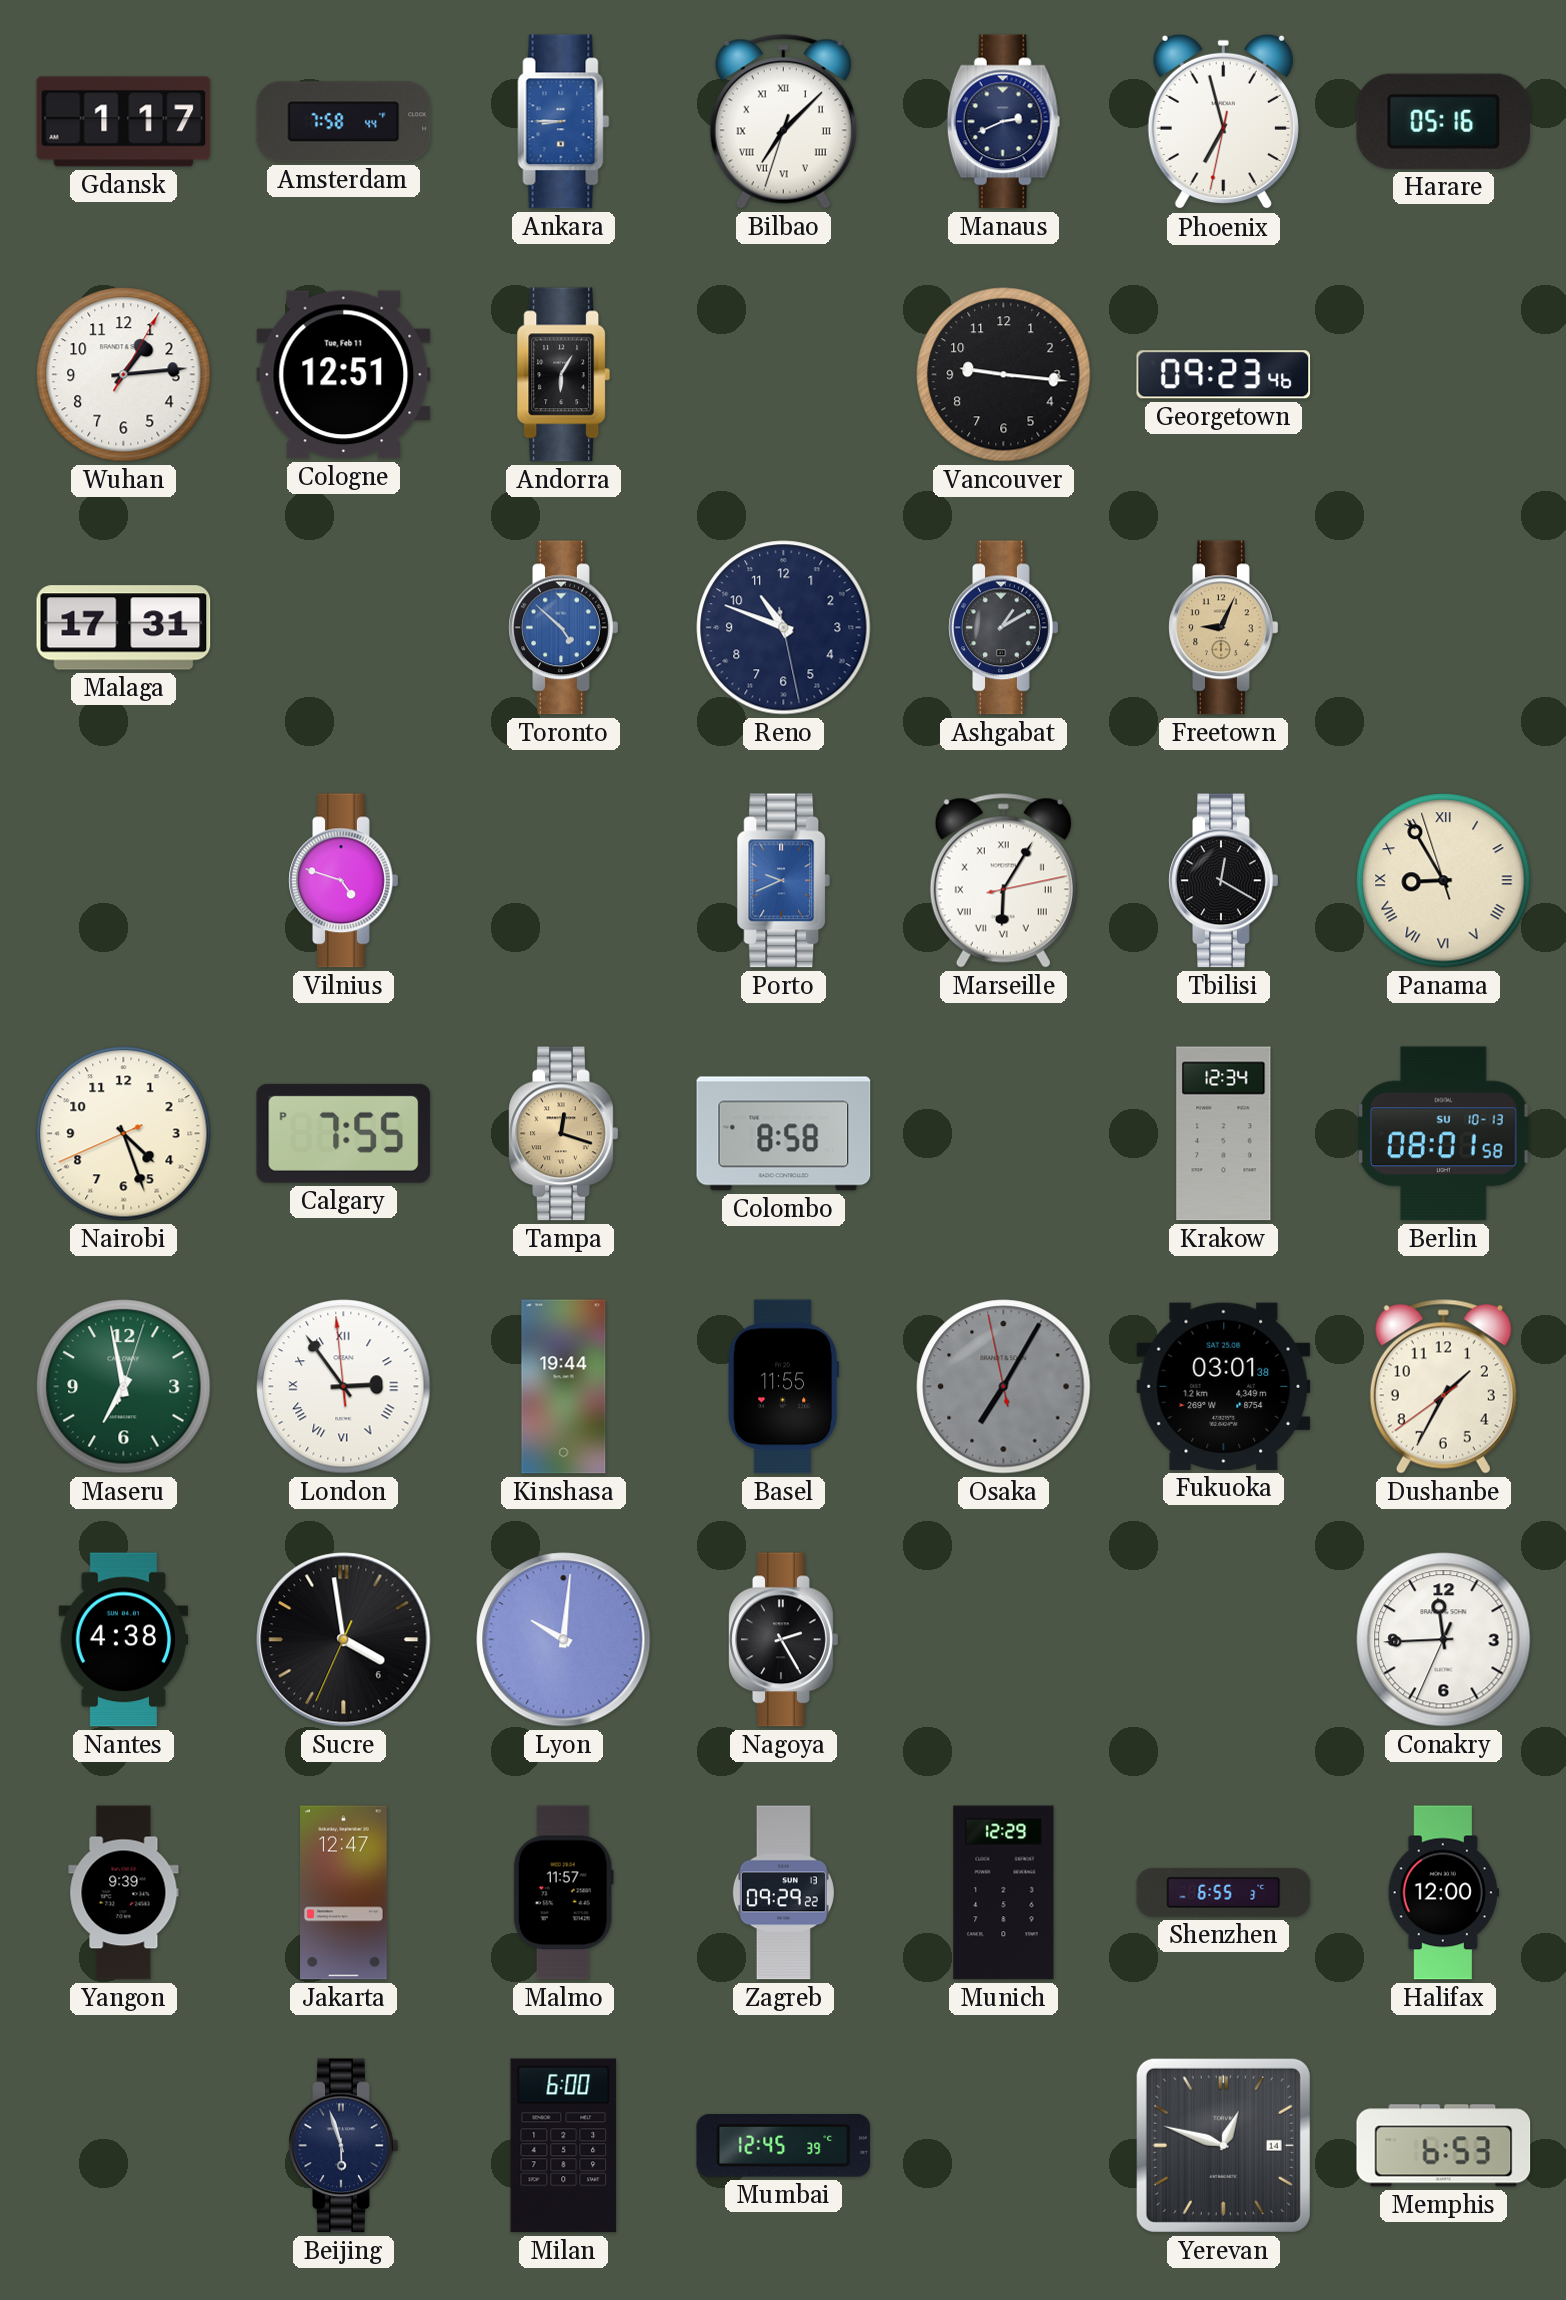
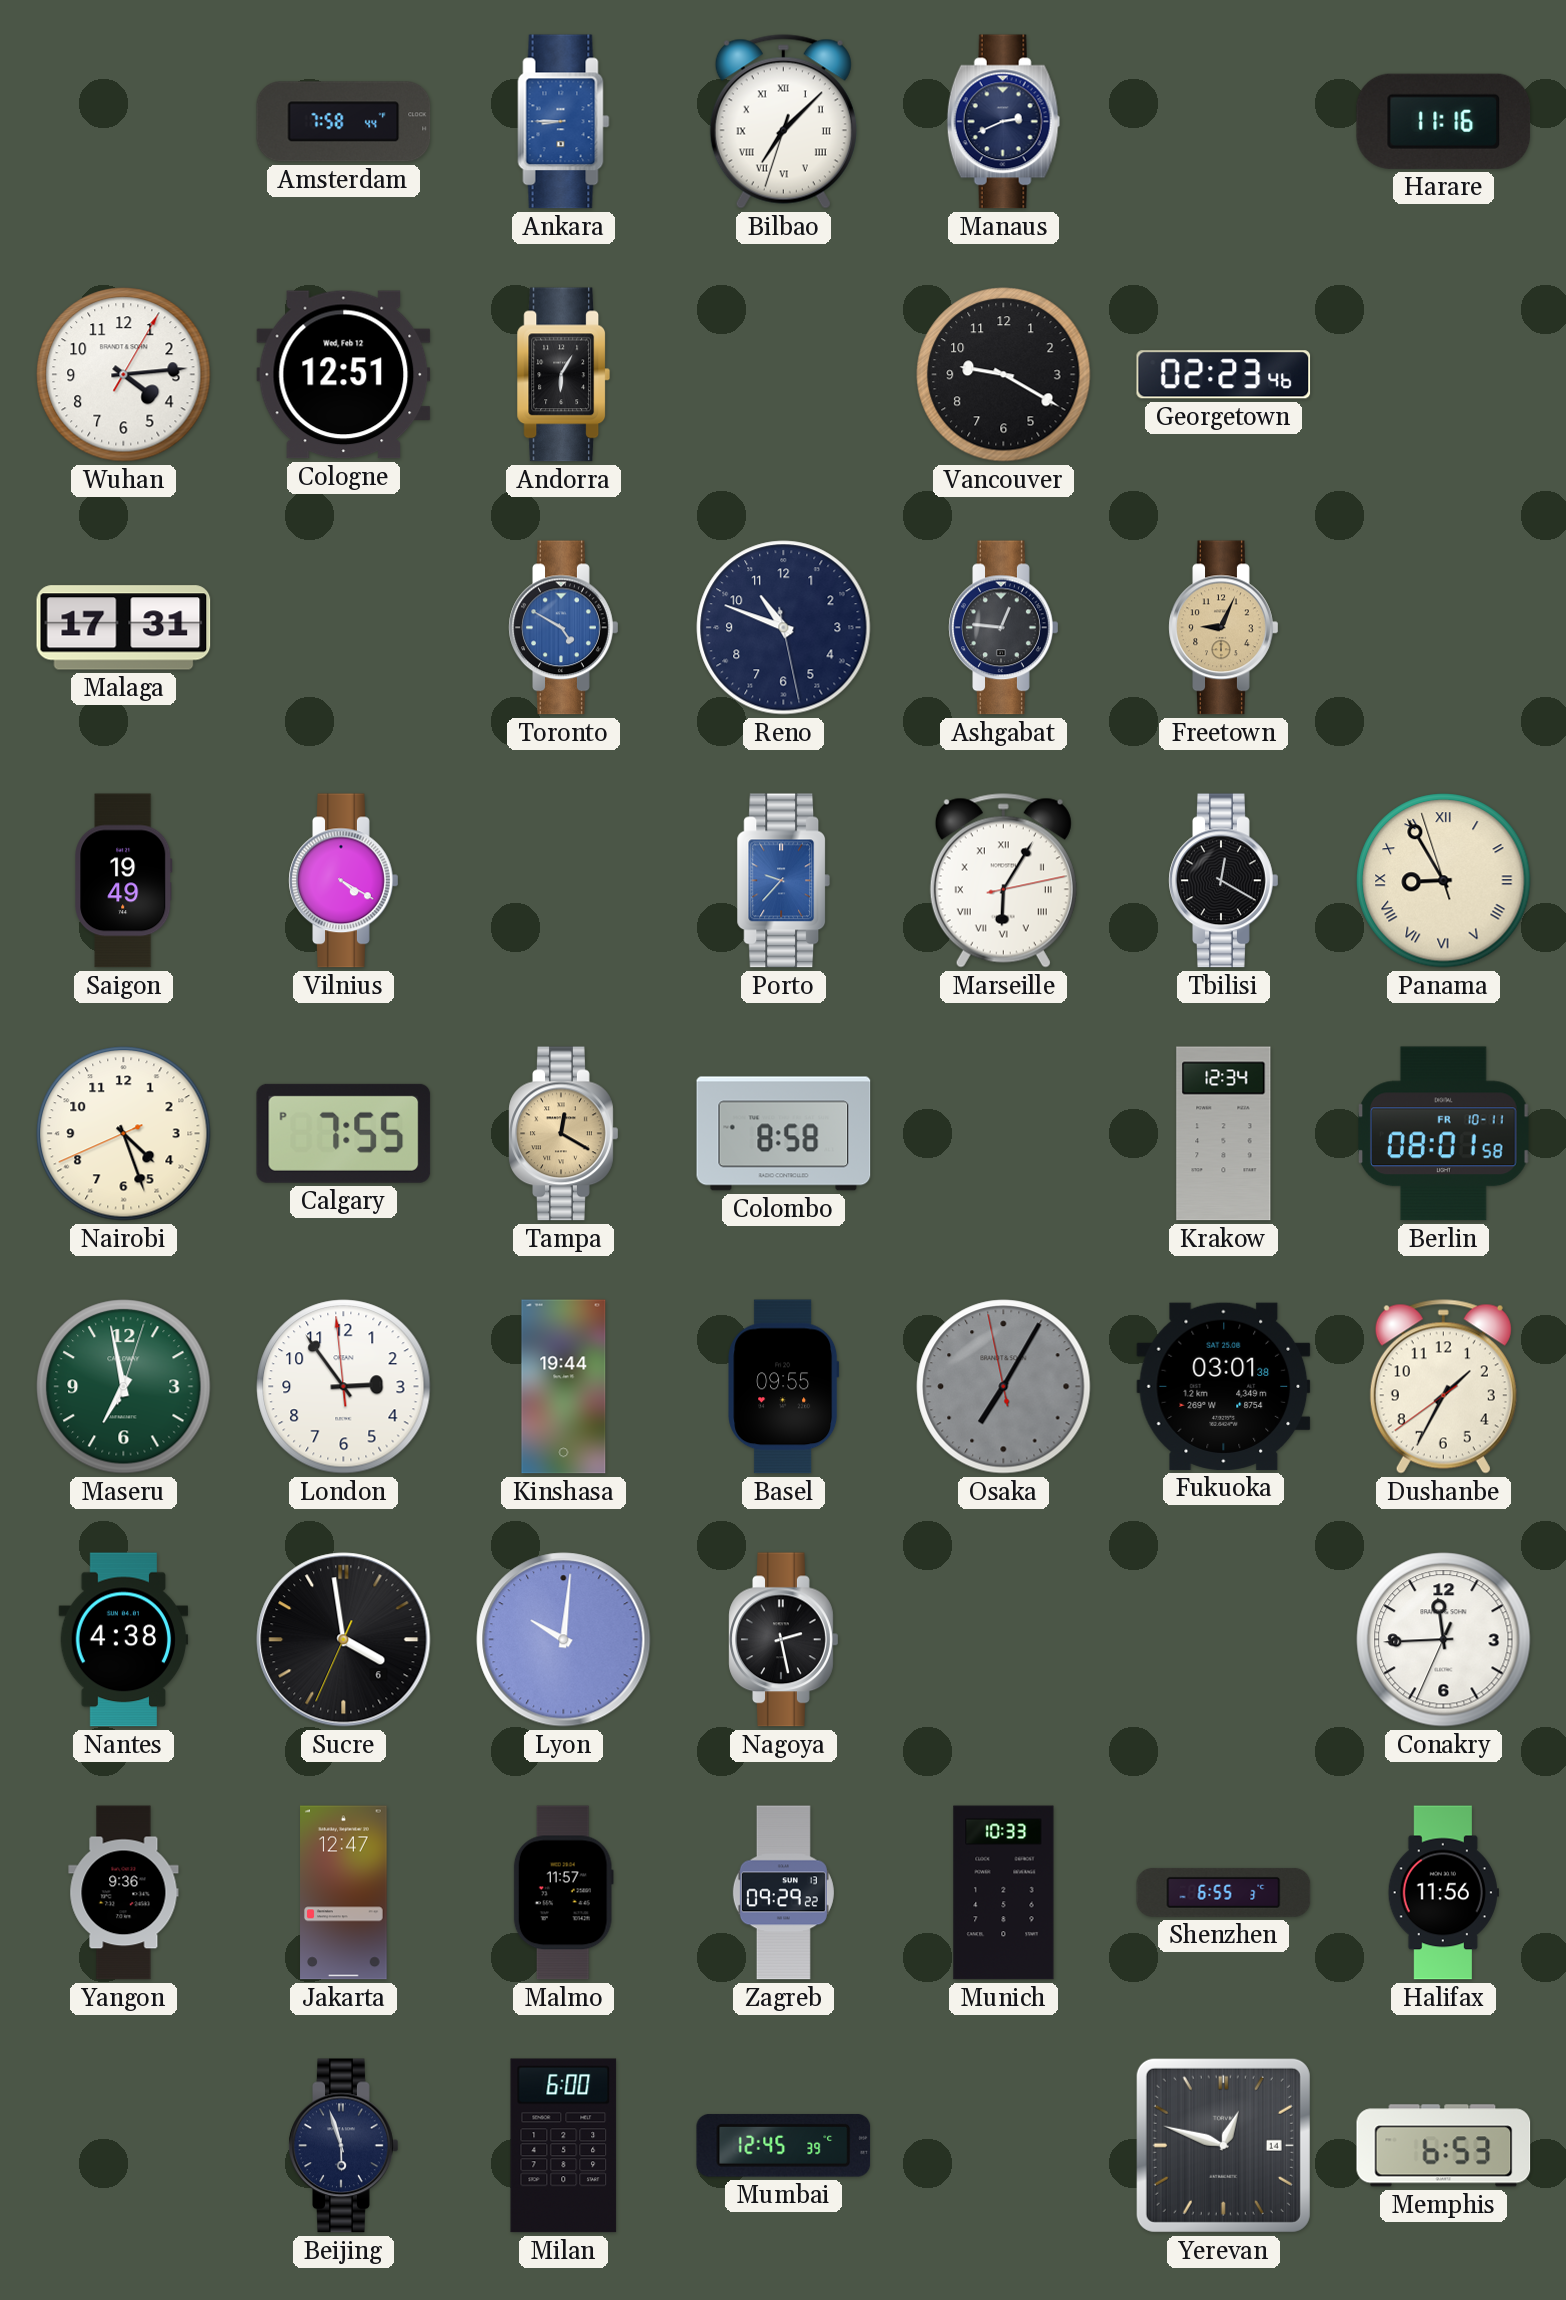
Gdansk: 1:17 -> none
Phoenix: 6:57 -> none
Harare: 05:16 -> 11:16
Wuhan: 1:14 -> 4:14
Cologne date: Tue, Feb 11 -> Wed, Feb 12
Vancouver: 9:16 -> 9:20
Georgetown: 09:23 -> 02:23
Toronto: 4:52 -> 4:50
Ashgabat: 1:10 -> 12:46
Saigon: none -> 19:49
Vilnius: 4:48 -> 4:20
Porto: 9:41 -> 9:37
Tampa: 12:18 -> 12:20
Berlin date: SU 10-13 -> FR 10-11
London numerals: Roman -> Arabic
Basel: 11:55 -> 09:55
Nagoya: 2:25 -> 2:28
Yangon: 9:39 -> 9:36
Munich: 12:29 -> 10:33
Halifax: 12:00 -> 11:56
